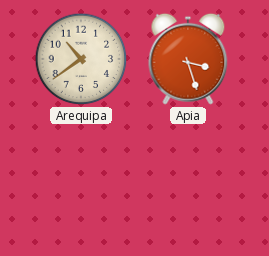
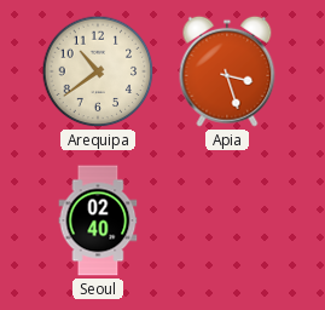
Seoul: none -> 02:40
